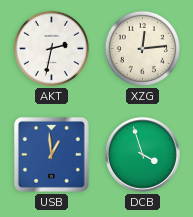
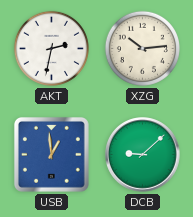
XZG: 12:14 -> 10:14
DCB: 3:57 -> 9:08
